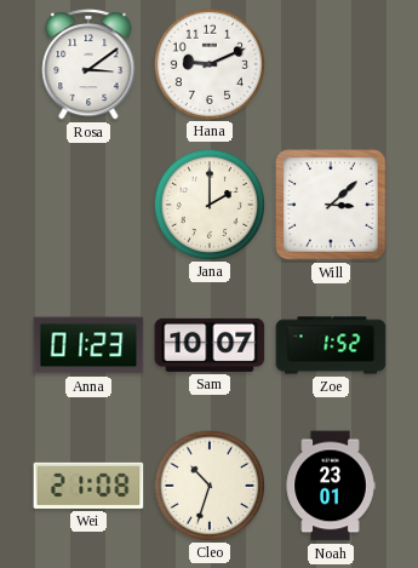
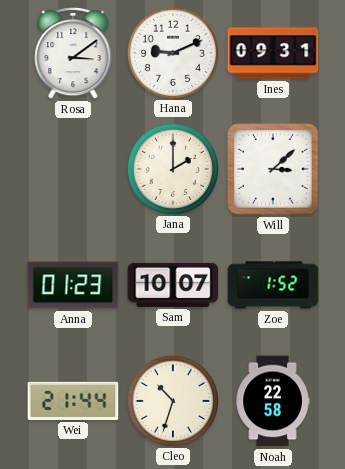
Ines: none -> 09:31
Wei: 21:08 -> 21:44
Noah: 23:01 -> 22:58
